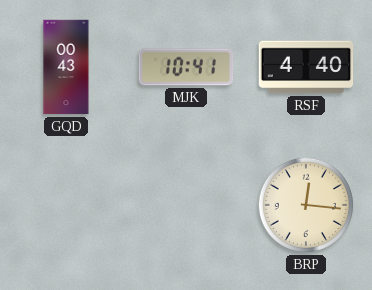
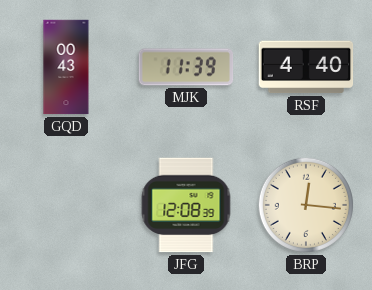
MJK: 10:41 -> 11:39
JFG: none -> 12:08
